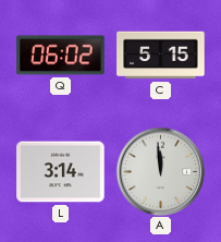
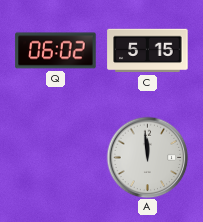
L: 3:14 -> none
